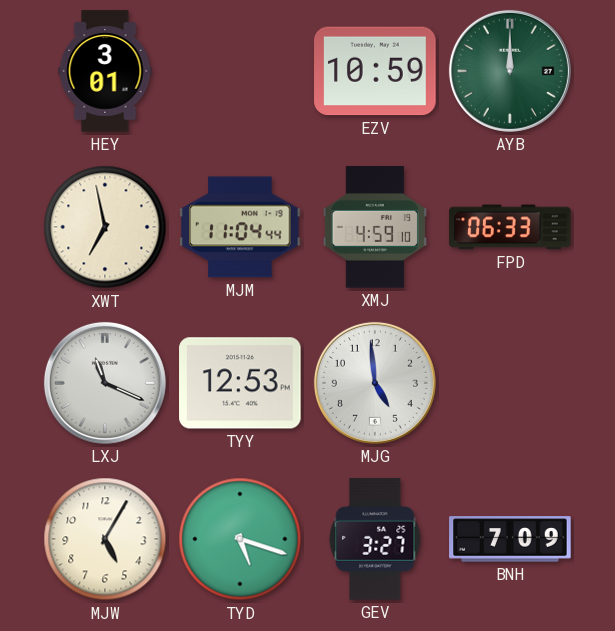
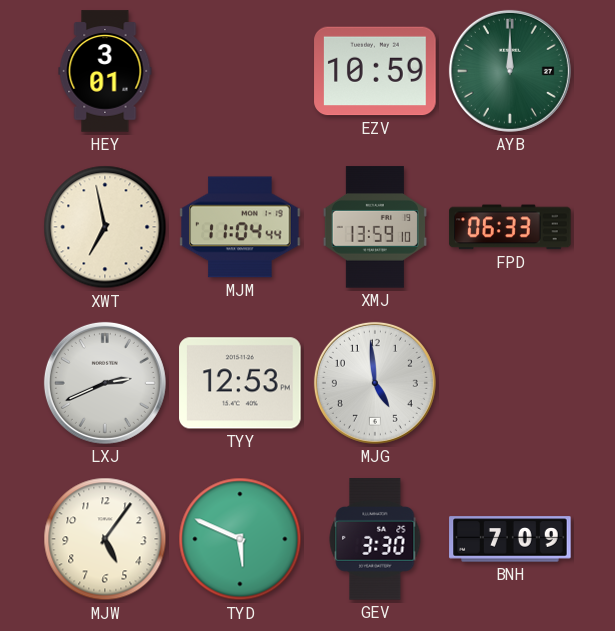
XMJ: 4:59 -> 13:59
LXJ: 11:19 -> 2:41
MJW: 5:05 -> 5:06
TYD: 5:18 -> 5:49
GEV: 3:27 -> 3:30
